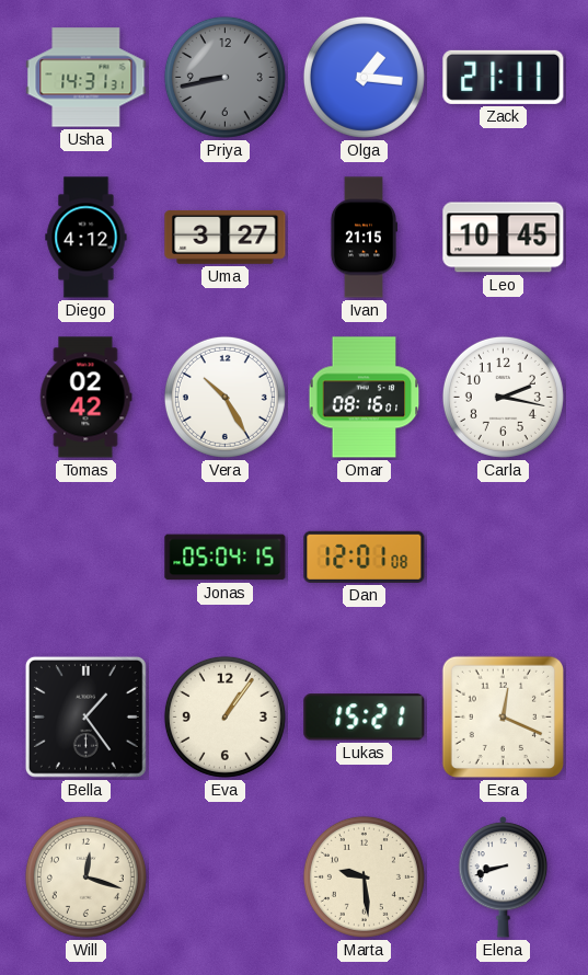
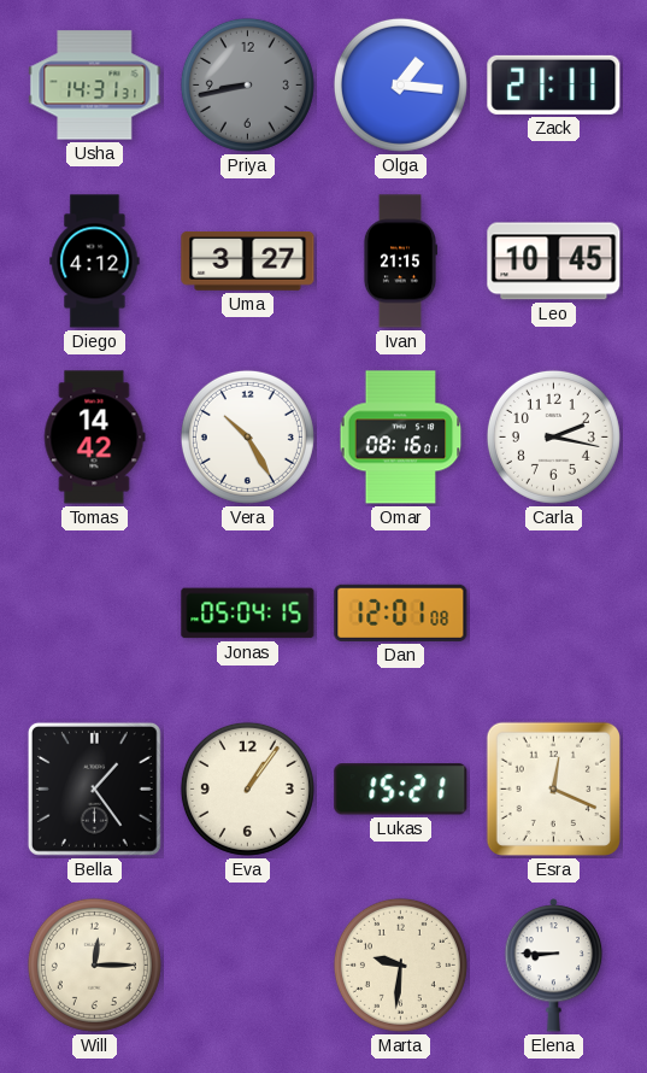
Tomas: 02:42 -> 14:42
Will: 12:18 -> 12:15
Marta: 9:29 -> 9:31
Elena: 8:42 -> 8:45
